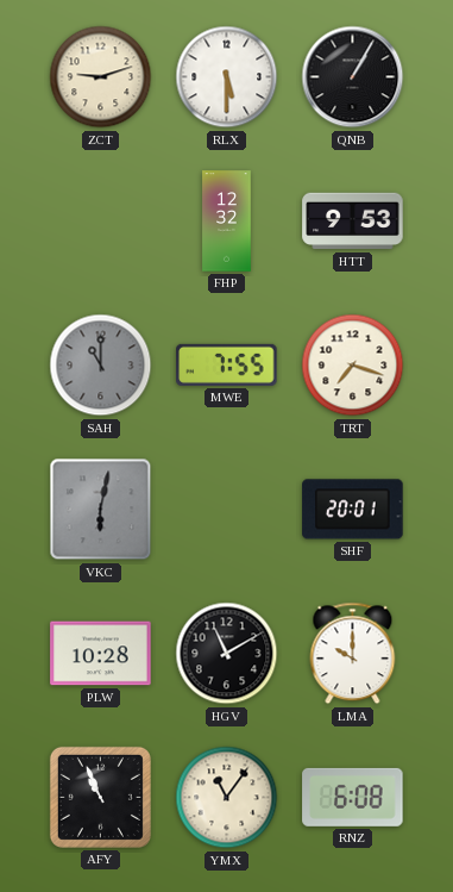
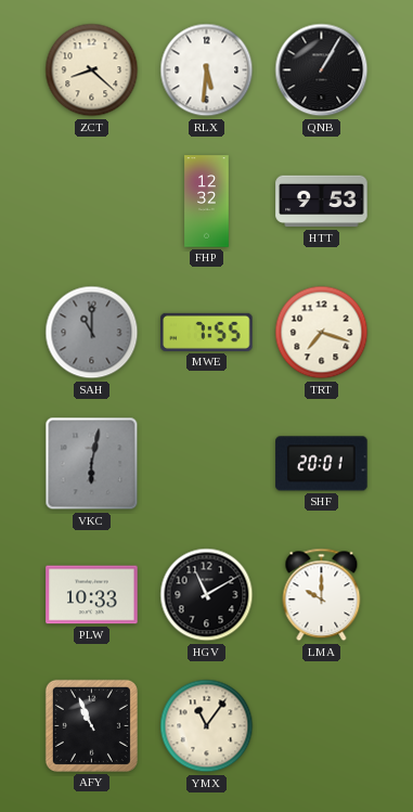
ZCT: 9:12 -> 8:22
RLX: 5:30 -> 5:31
PLW: 10:28 -> 10:33
RNZ: 6:08 -> none
